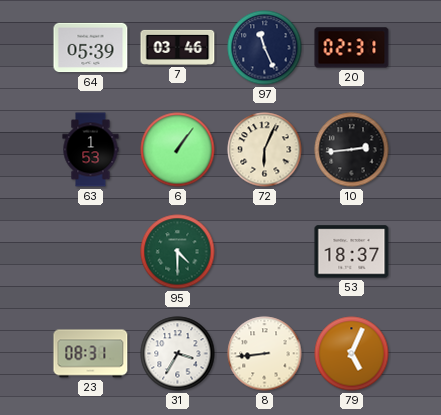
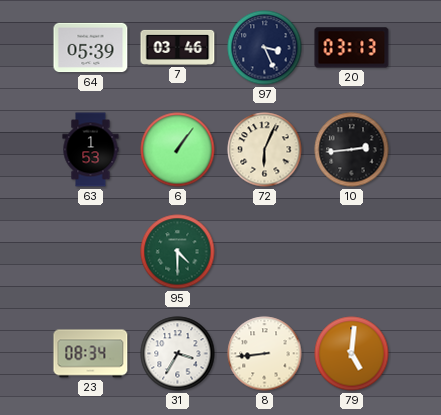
97: 11:26 -> 3:26
20: 02:31 -> 03:13
53: 18:37 -> none
23: 08:31 -> 08:34
79: 5:04 -> 5:01
